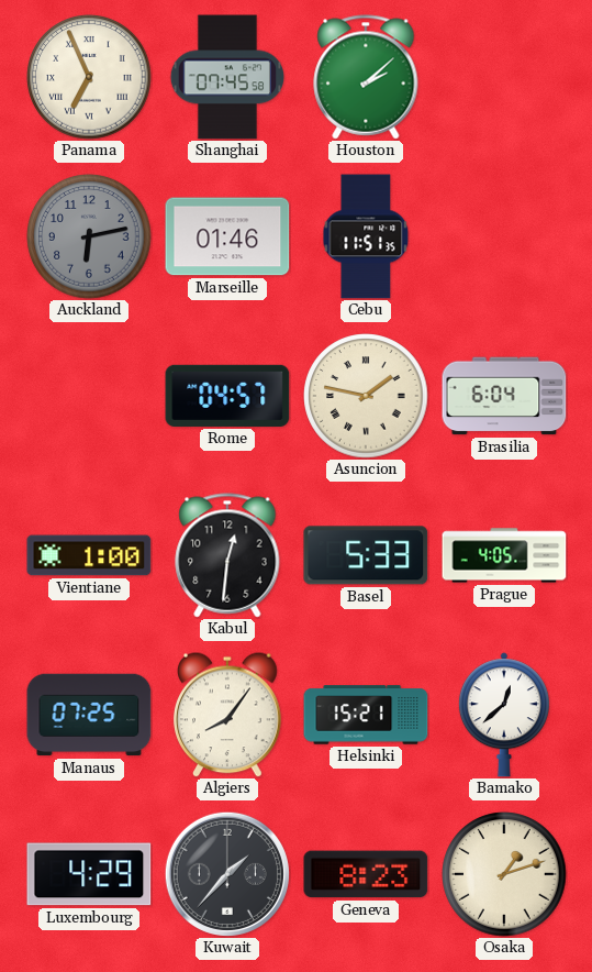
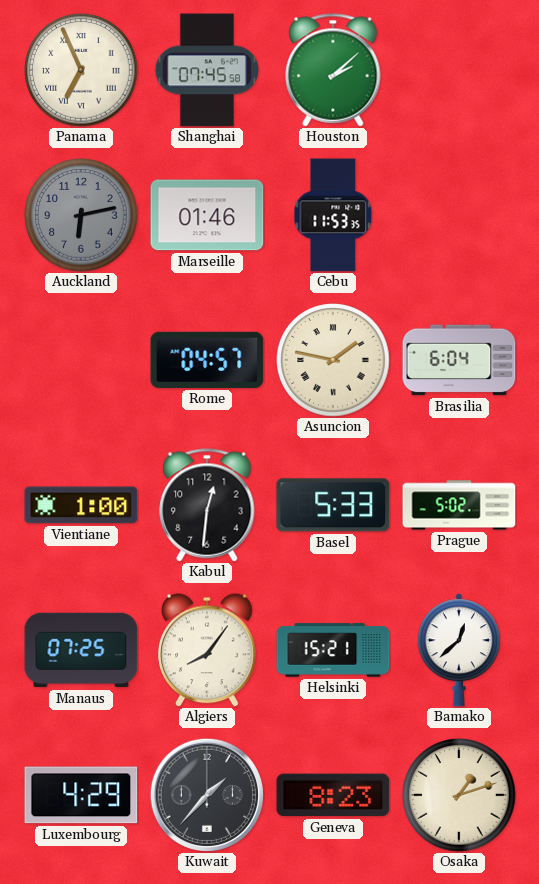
Cebu: 11:51 -> 11:53
Prague: 4:05 -> 5:02
